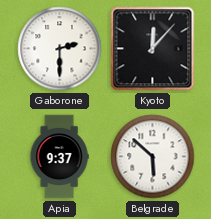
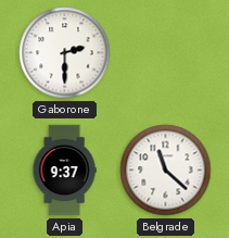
Kyoto: 12:07 -> none
Belgrade: 5:52 -> 11:22
